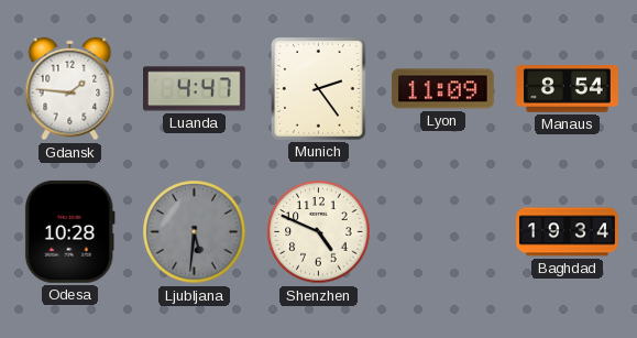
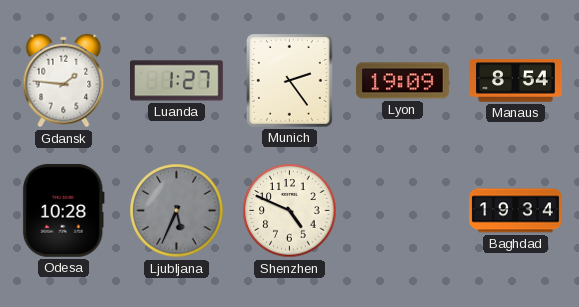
Luanda: 4:47 -> 1:27
Lyon: 11:09 -> 19:09
Ljubljana: 5:31 -> 5:34
